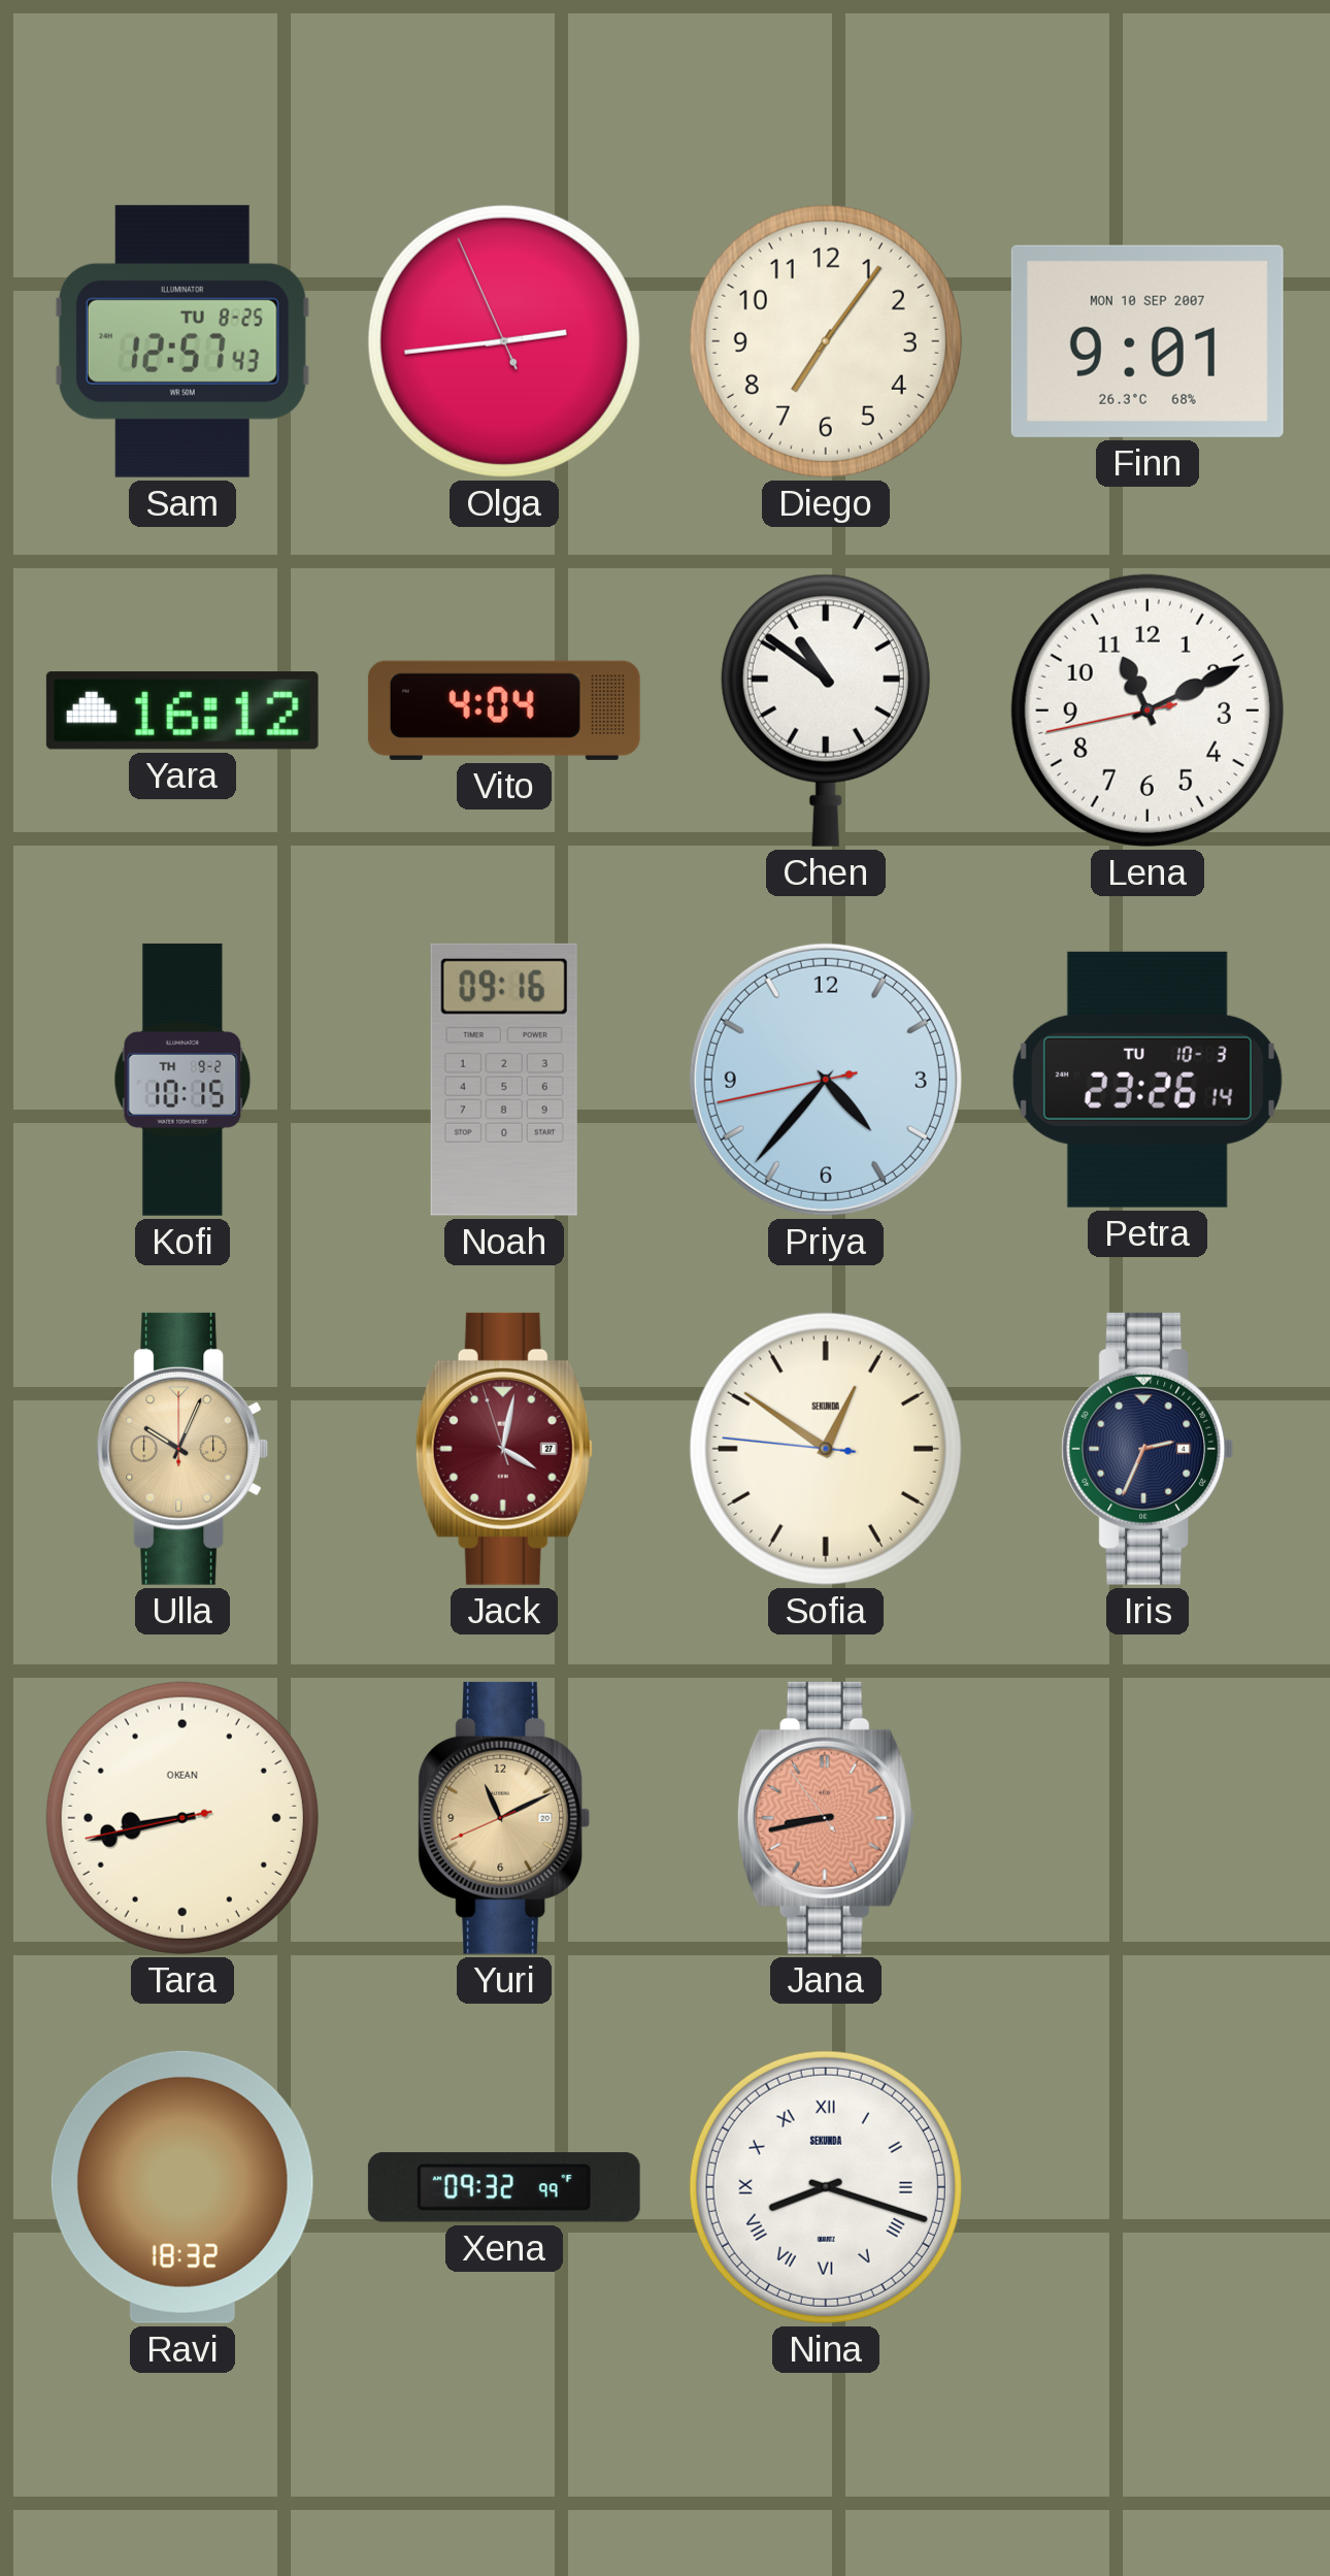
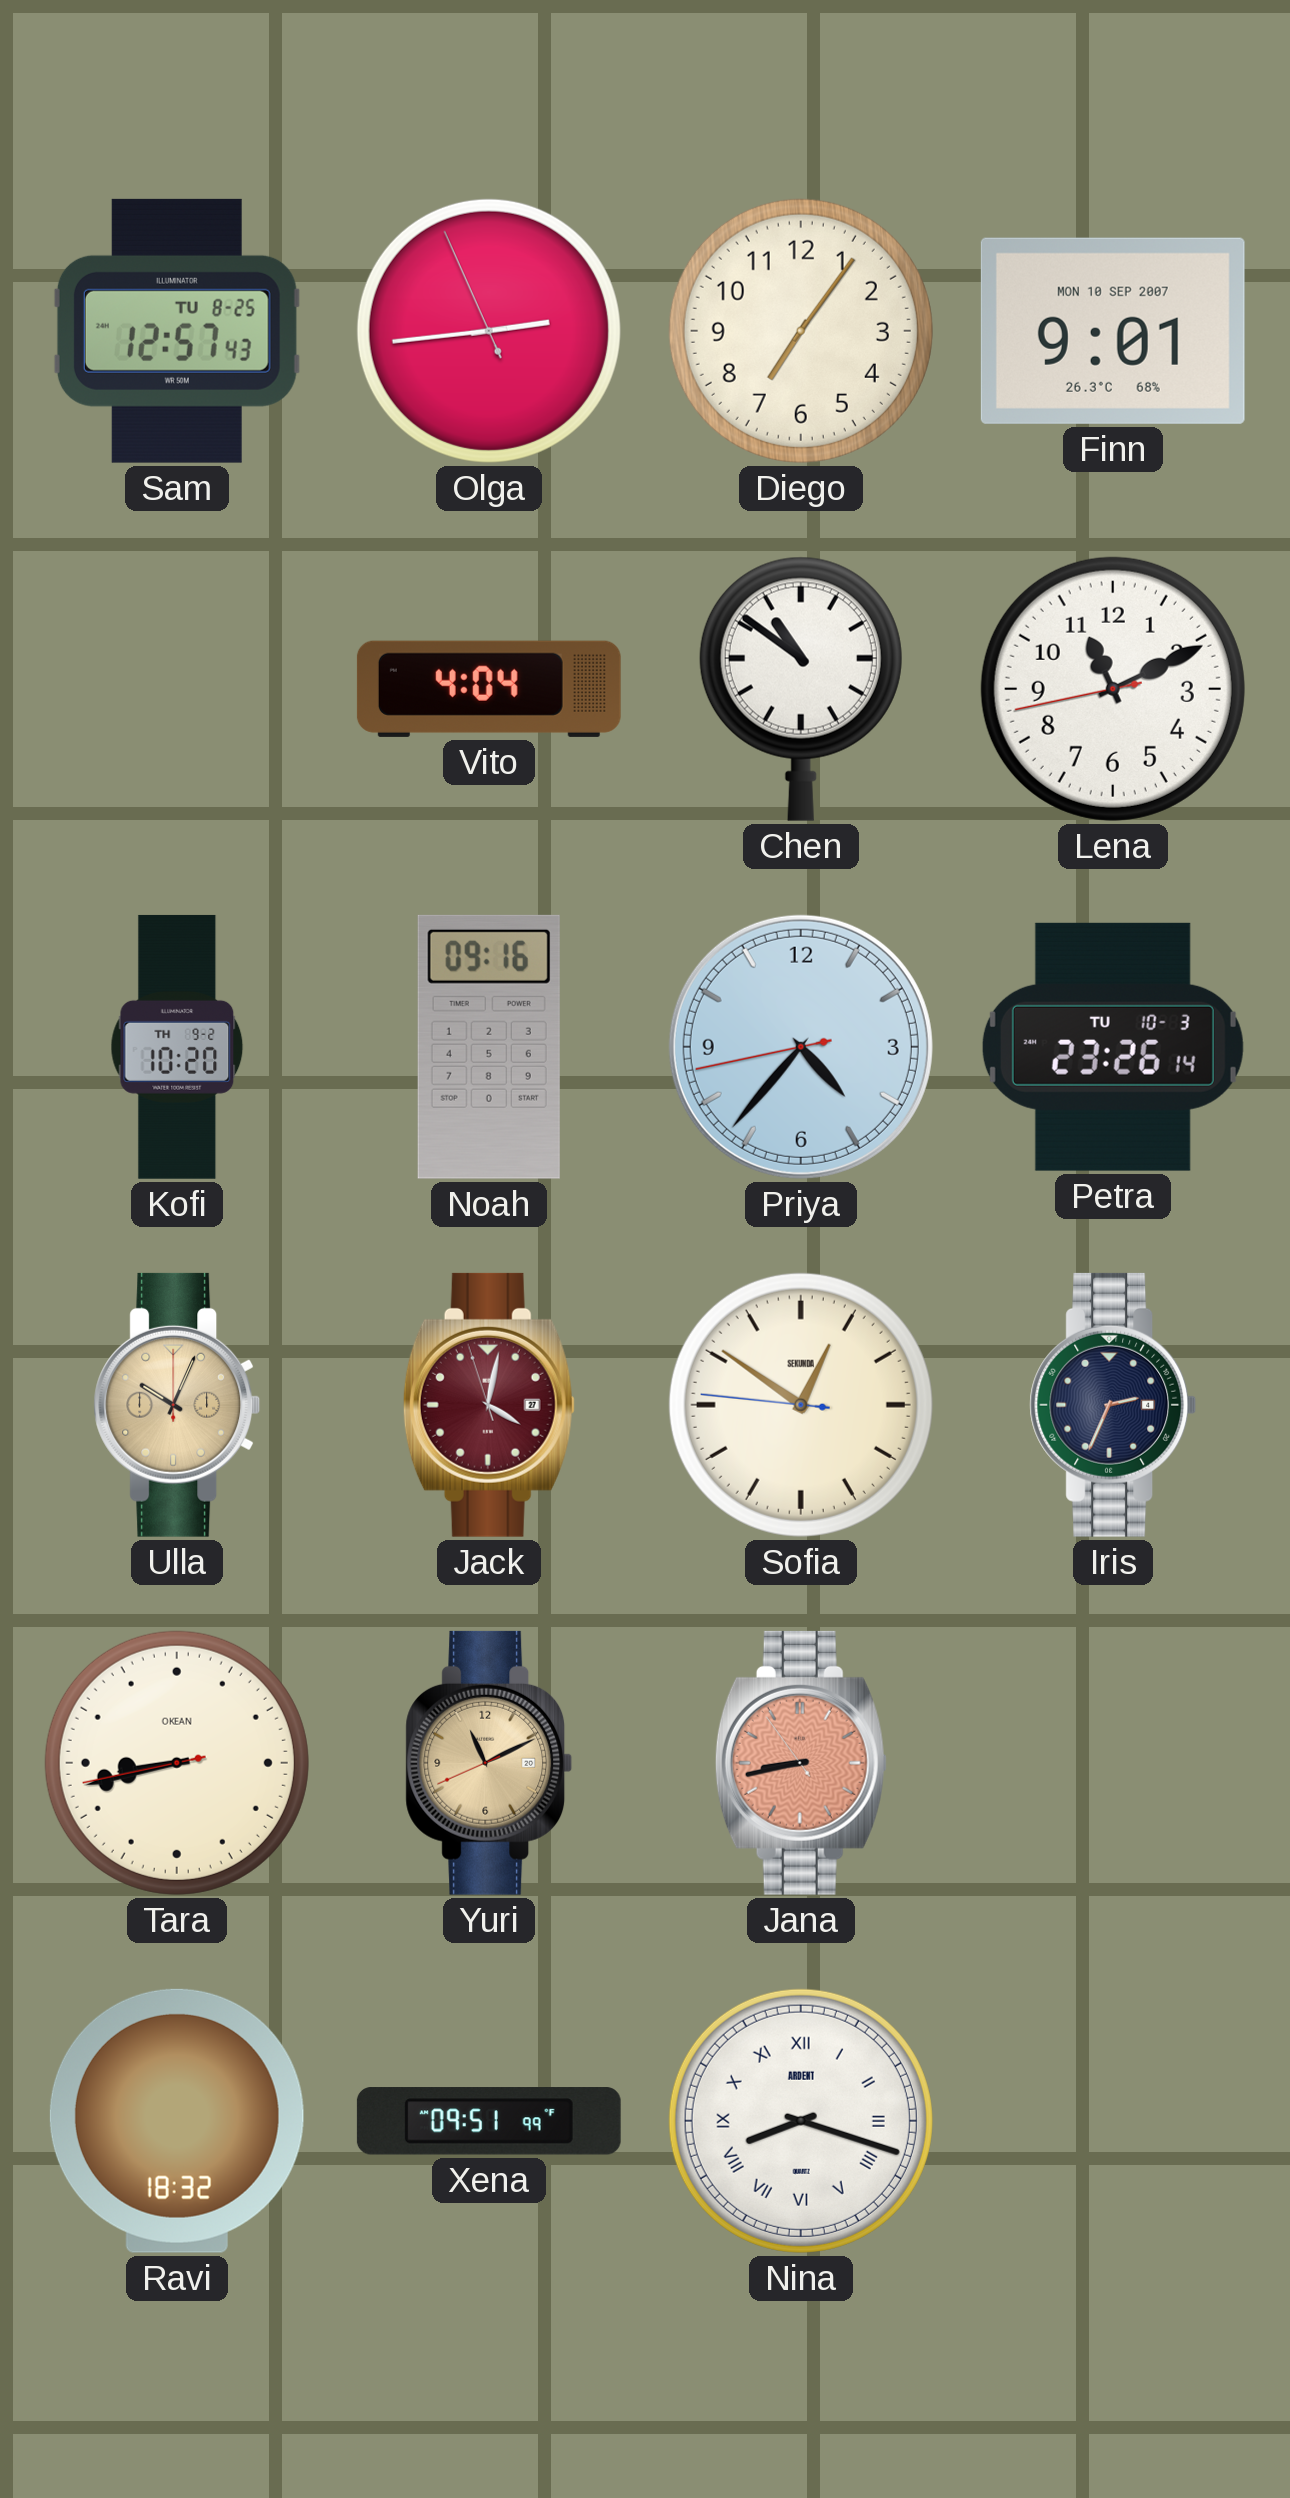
Yara: 16:12 -> none
Kofi: 10:15 -> 10:20
Xena: 09:32 -> 09:51
Nina brand: SEKUNDA -> ARDENT
